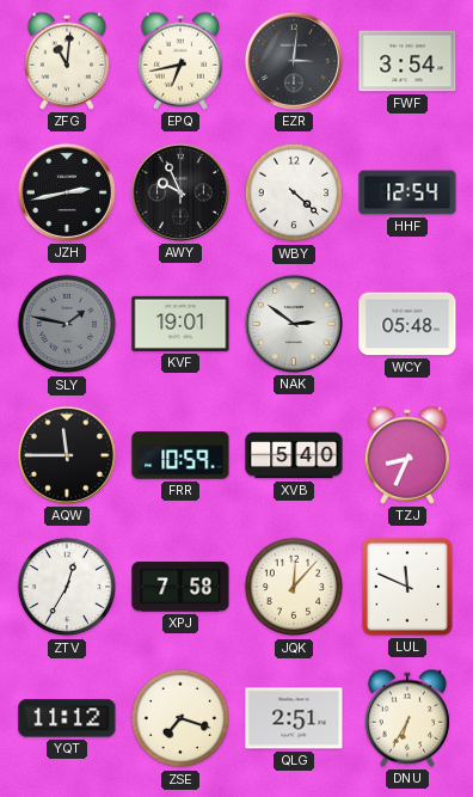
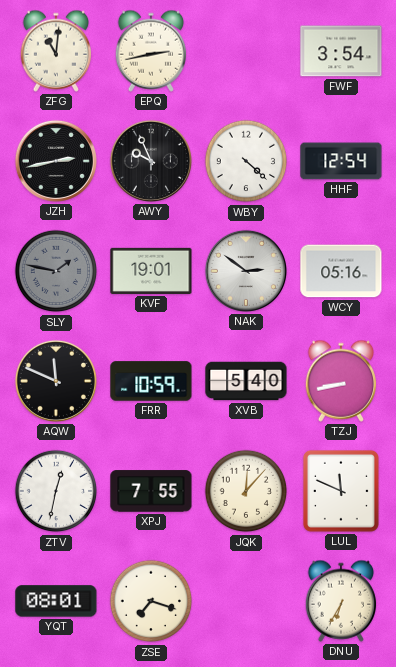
EPQ: 6:43 -> 2:43
EZR: 3:01 -> none
WCY: 05:48 -> 05:16
AQW: 11:45 -> 11:49
TZJ: 8:34 -> 8:43
ZTV: 12:35 -> 12:32
XPJ: 7:58 -> 7:55
YQT: 11:12 -> 08:01
QLG: 2:51 -> none
